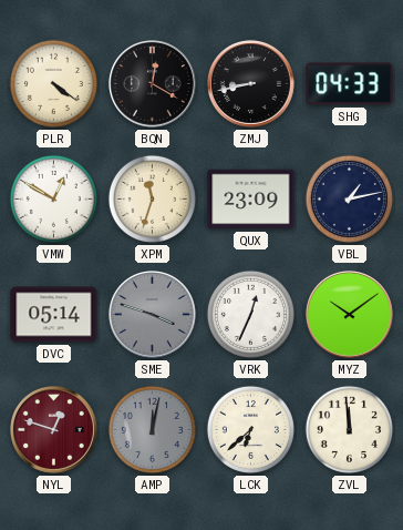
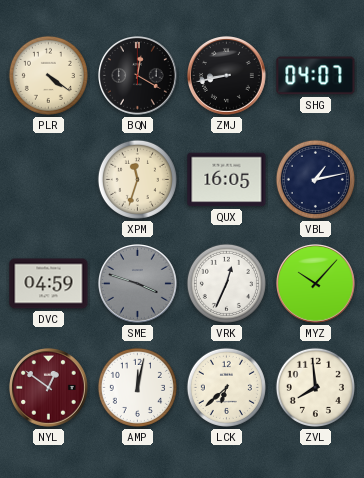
SHG: 04:33 -> 04:07
VMW: 12:50 -> none
QUX: 23:09 -> 16:05
DVC: 05:14 -> 04:59
MYZ: 10:09 -> 10:07
NYL: 12:48 -> 12:51
AMP dial: grey -> white
ZVL: 11:59 -> 7:59
